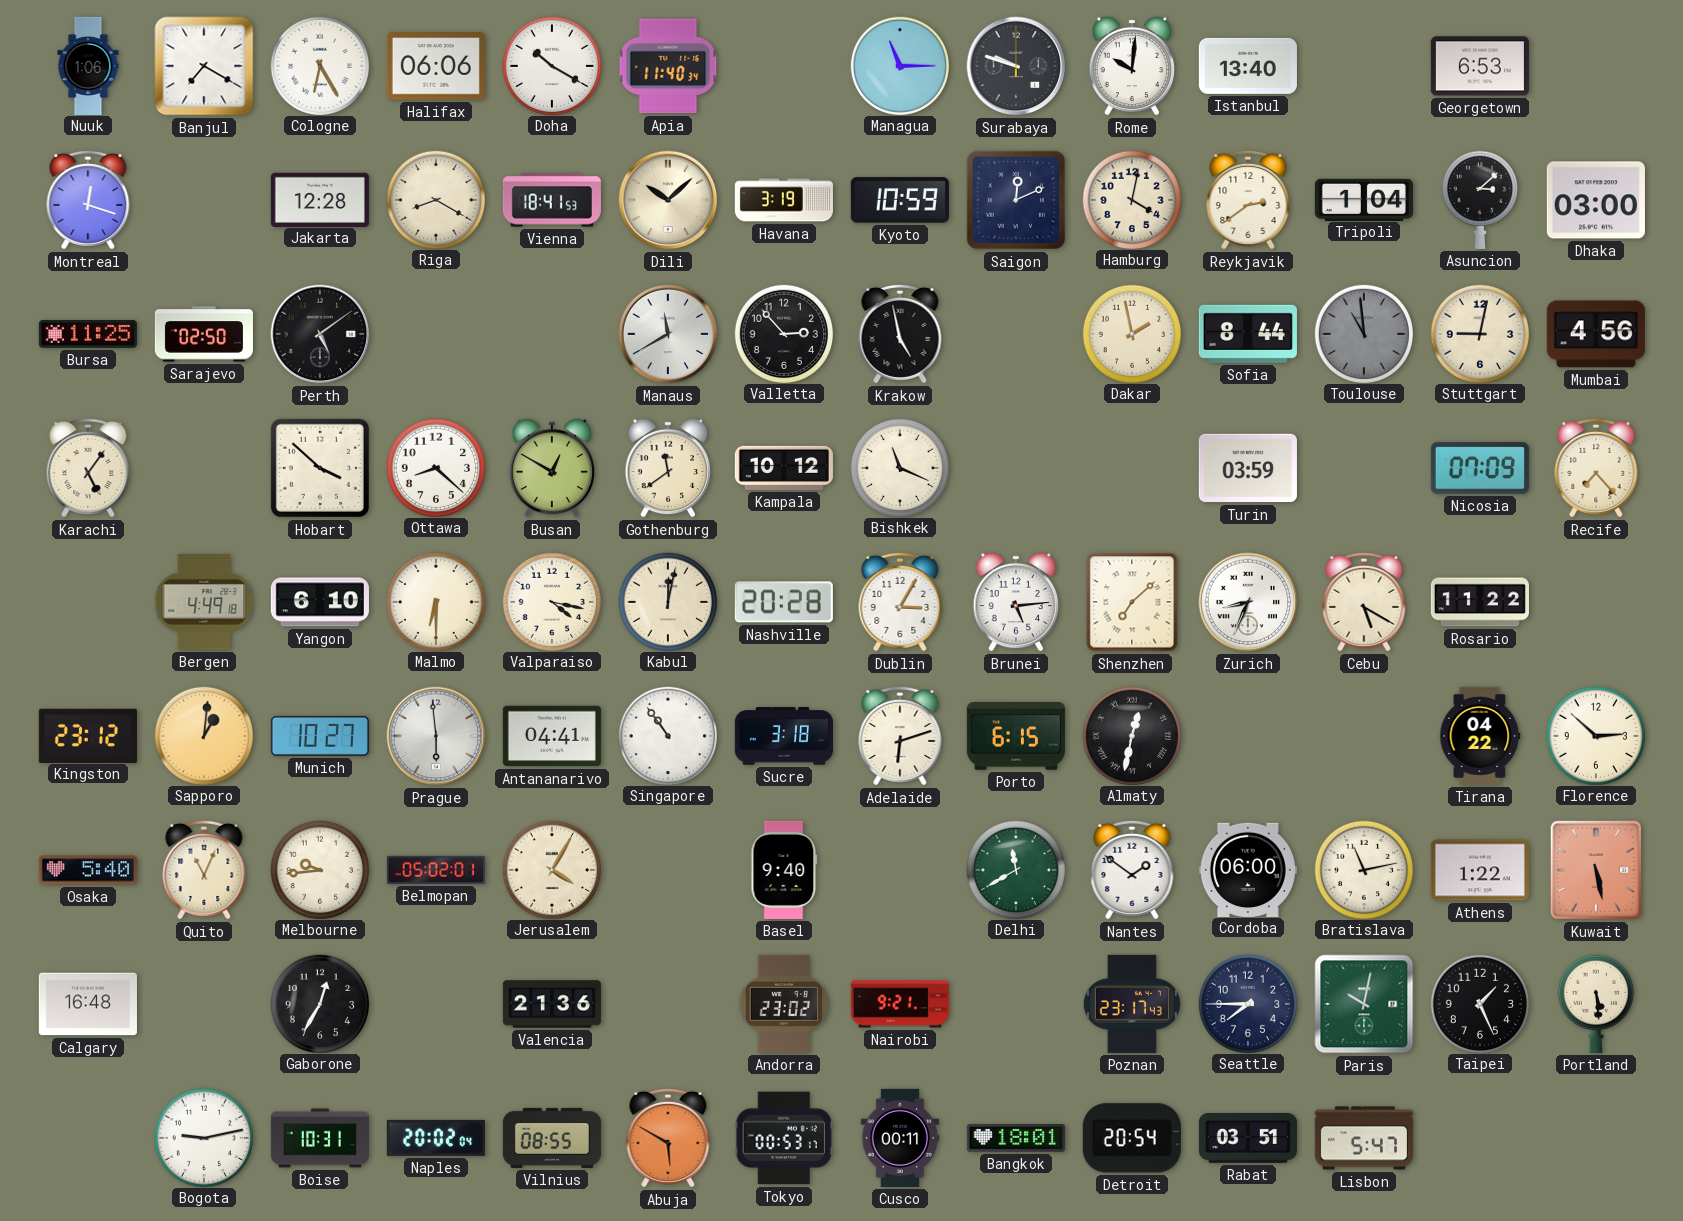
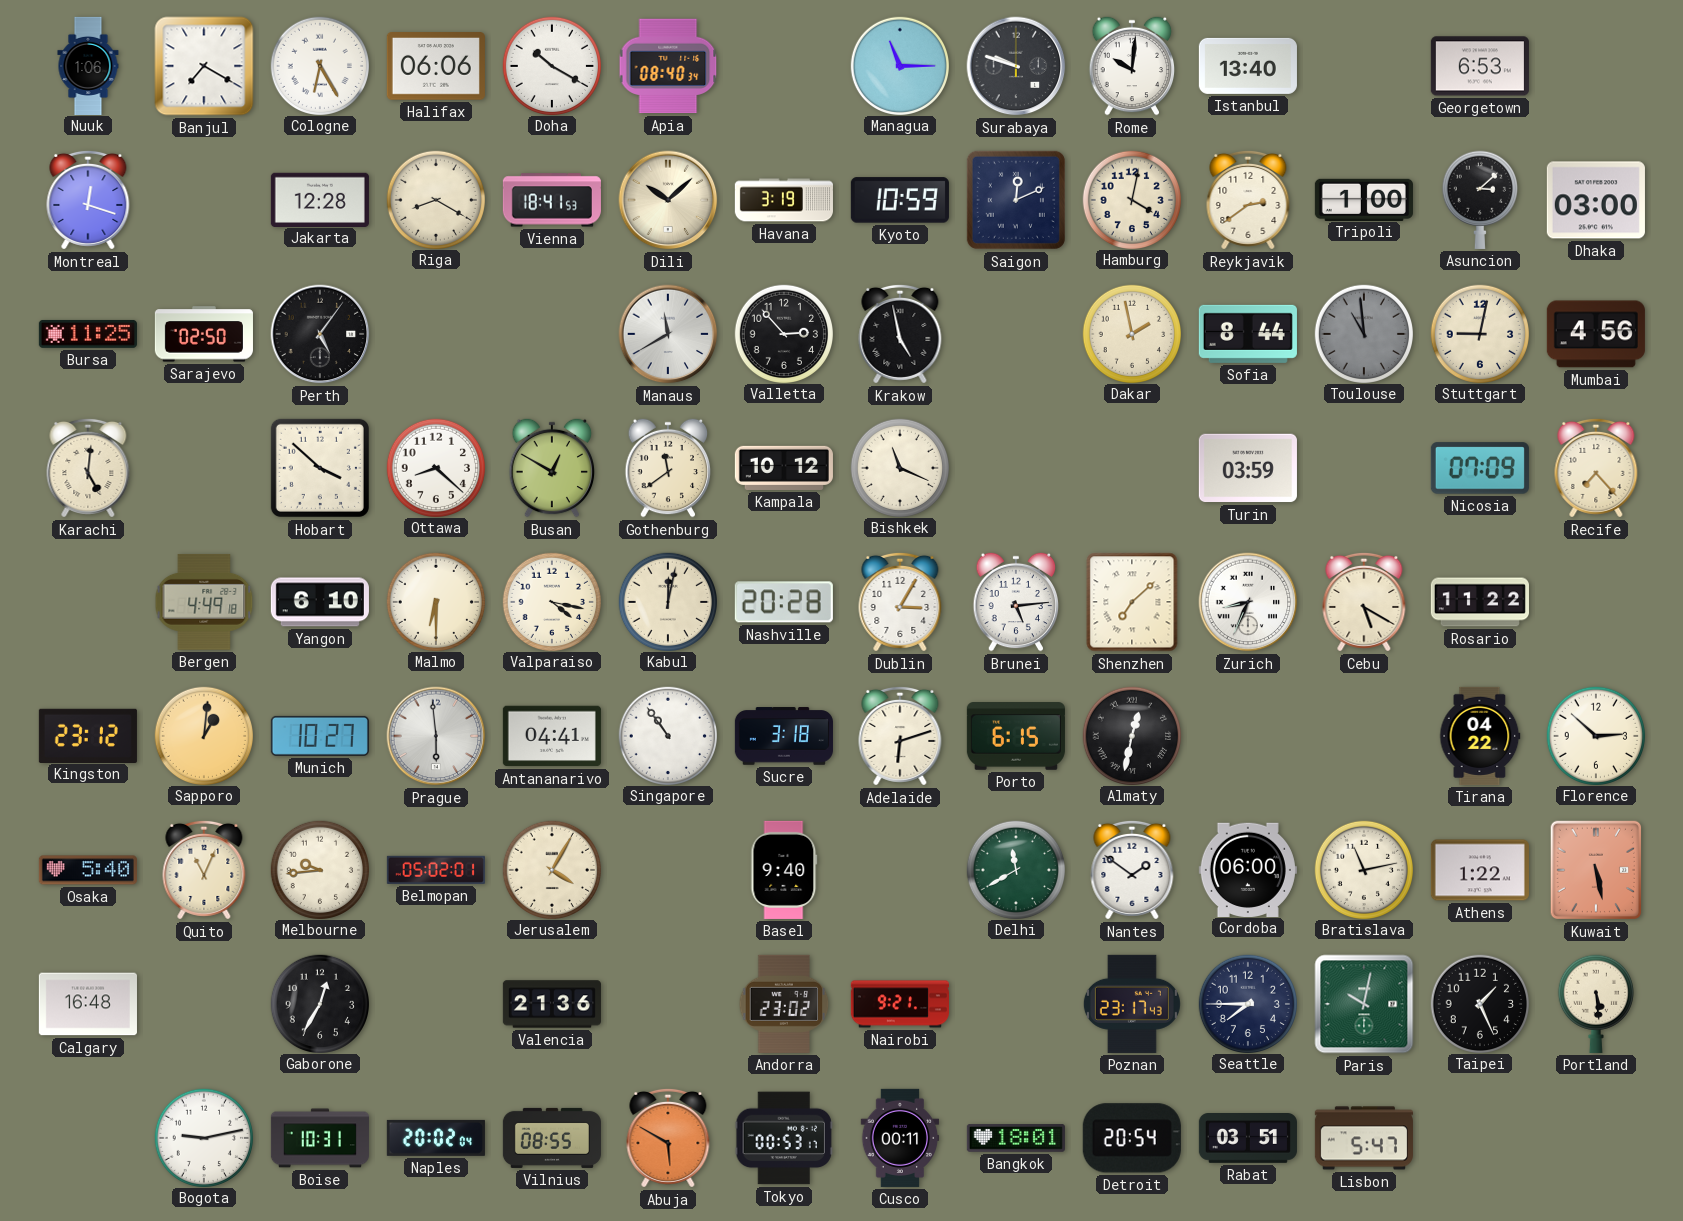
Apia: 11:40 -> 08:40
Tripoli: 1:04 -> 1:00
Perth: 5:09 -> 5:06
Karachi: 5:06 -> 5:01
